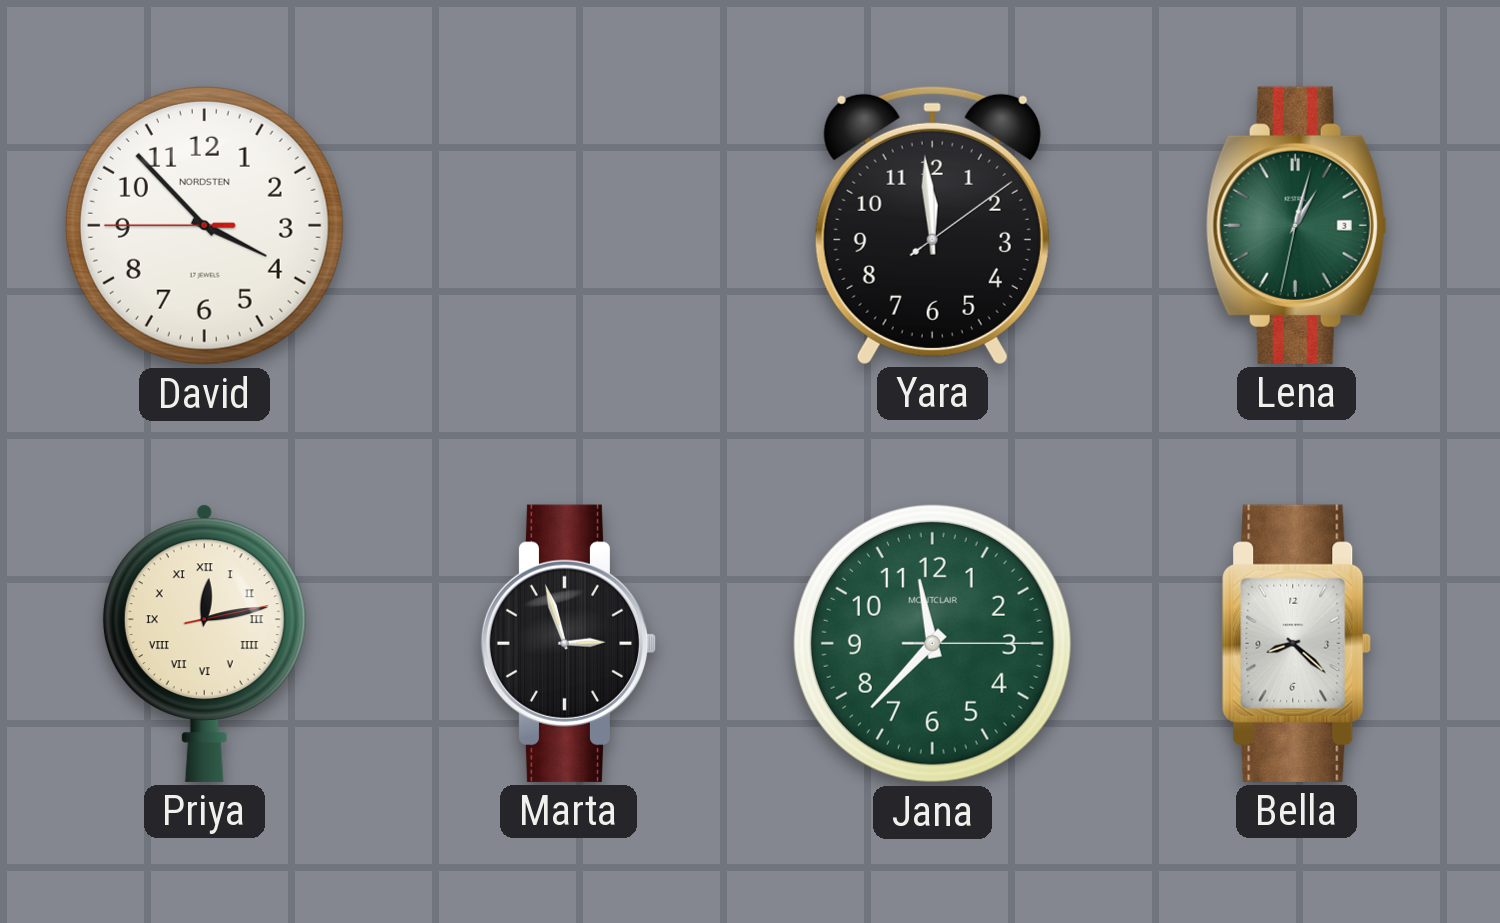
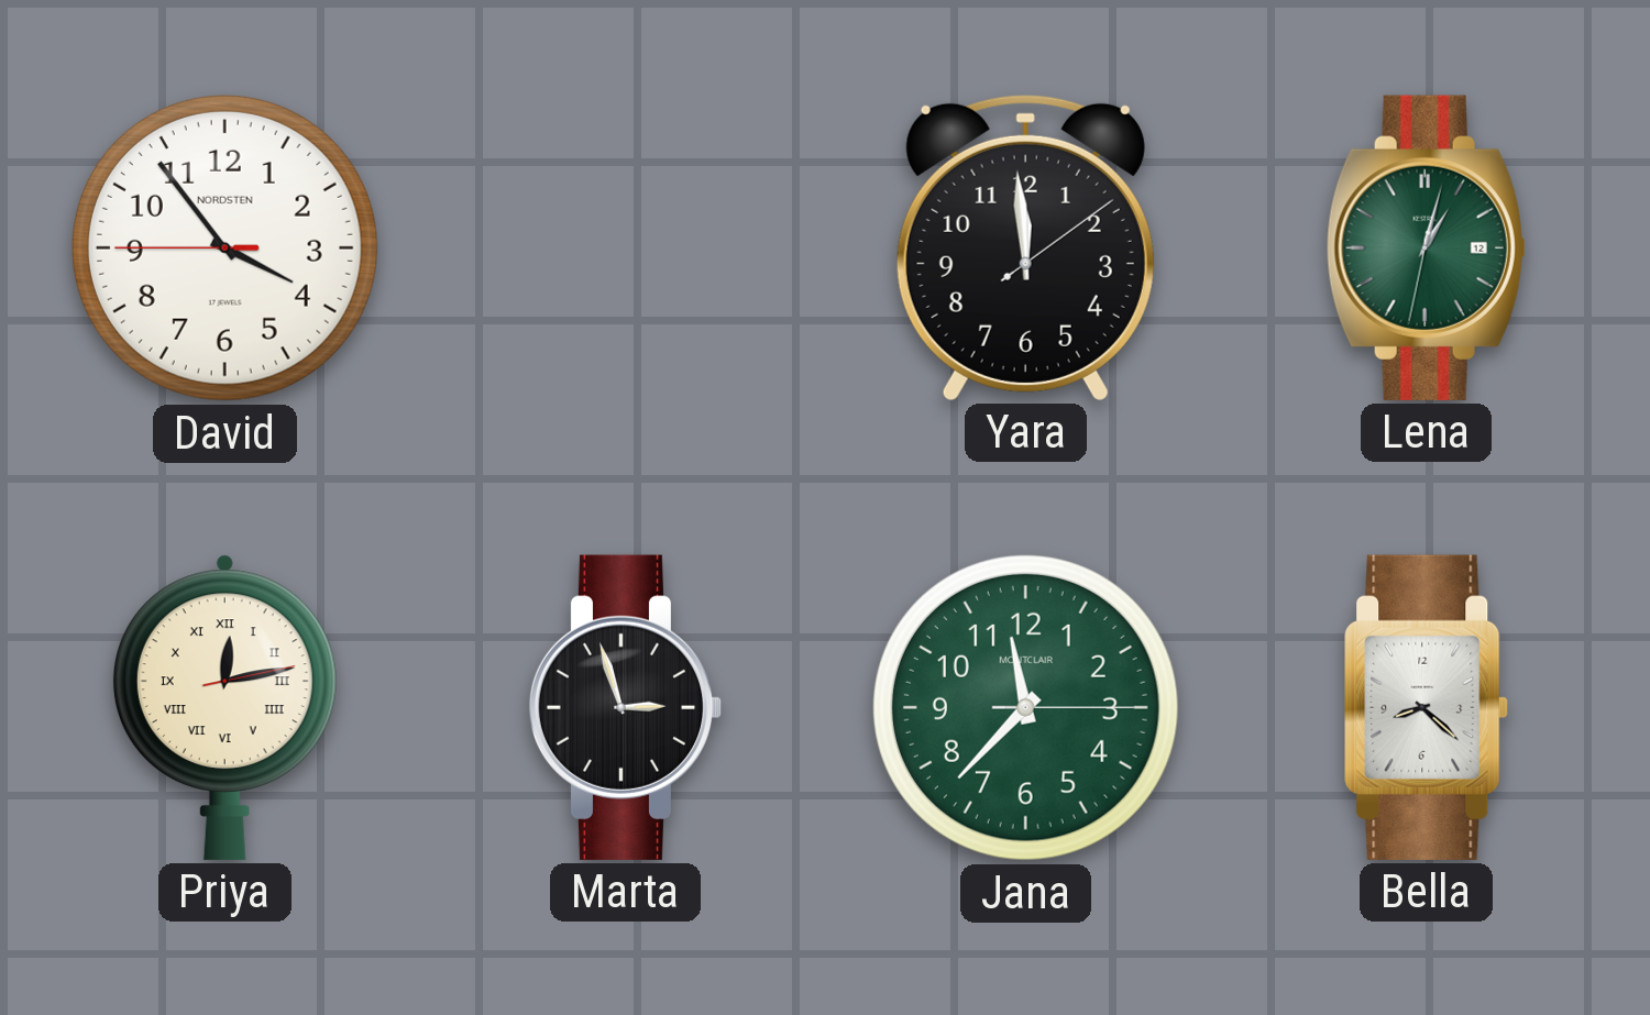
David: 3:52 -> 3:53
Lena date: 3 -> 12
